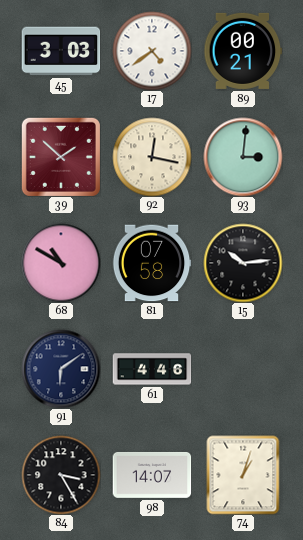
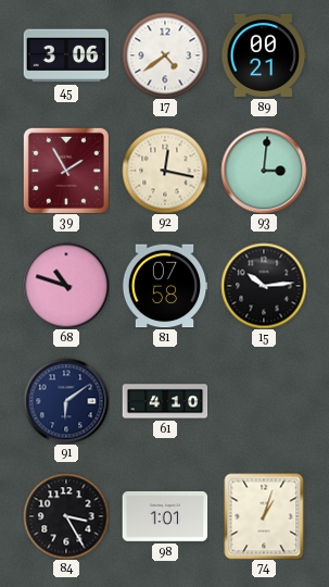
45: 3:03 -> 3:06
39: 1:52 -> 1:55
68: 10:50 -> 10:48
61: 4:46 -> 4:10
98: 14:07 -> 1:01
